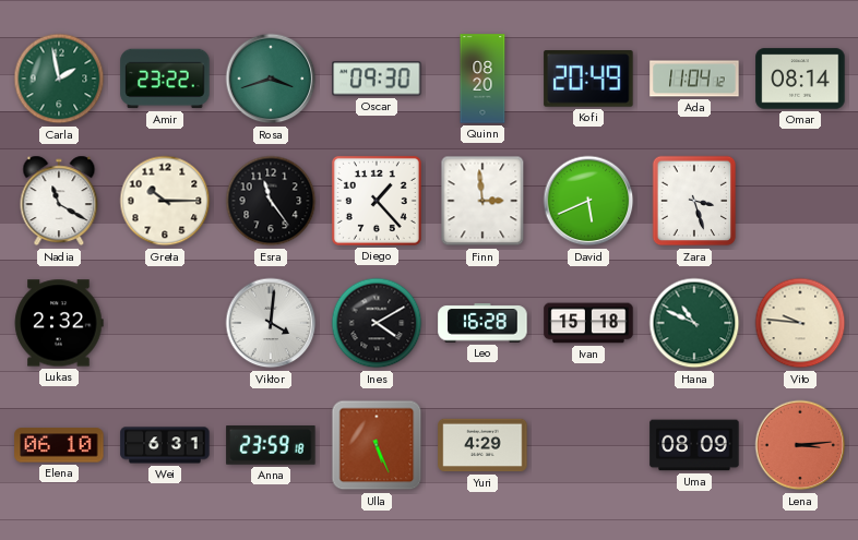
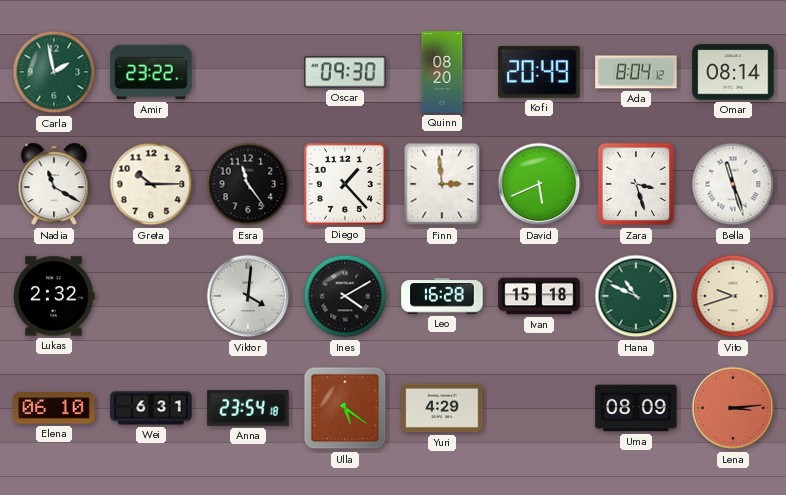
Rosa: 3:42 -> none
Ada: 11:04 -> 8:04
Bella: none -> 11:27
Vito: 9:46 -> 9:42
Anna: 23:59 -> 23:54
Ulla: 5:26 -> 5:21
